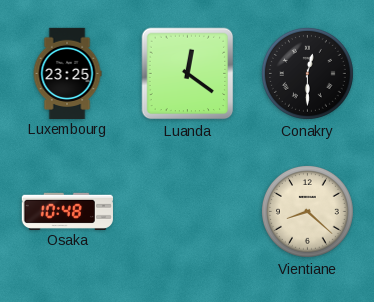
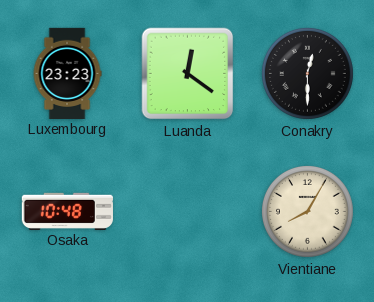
Luxembourg: 23:25 -> 23:23
Vientiane: 8:22 -> 8:05
